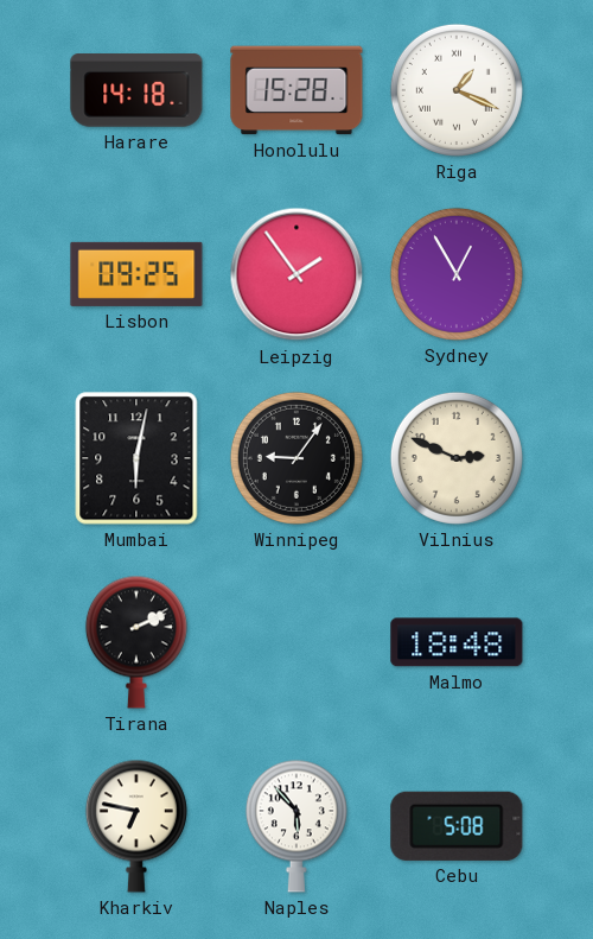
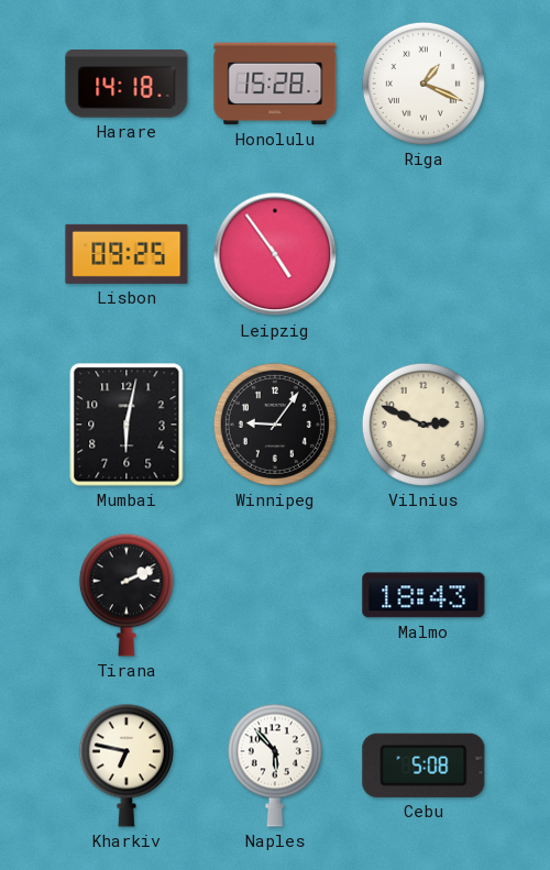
Leipzig: 1:54 -> 4:54
Sydney: 12:55 -> none
Malmo: 18:48 -> 18:43
